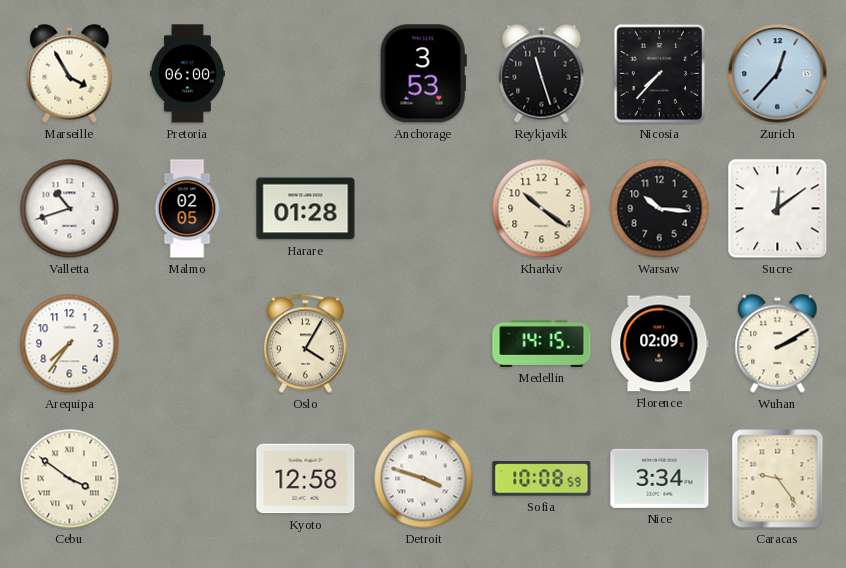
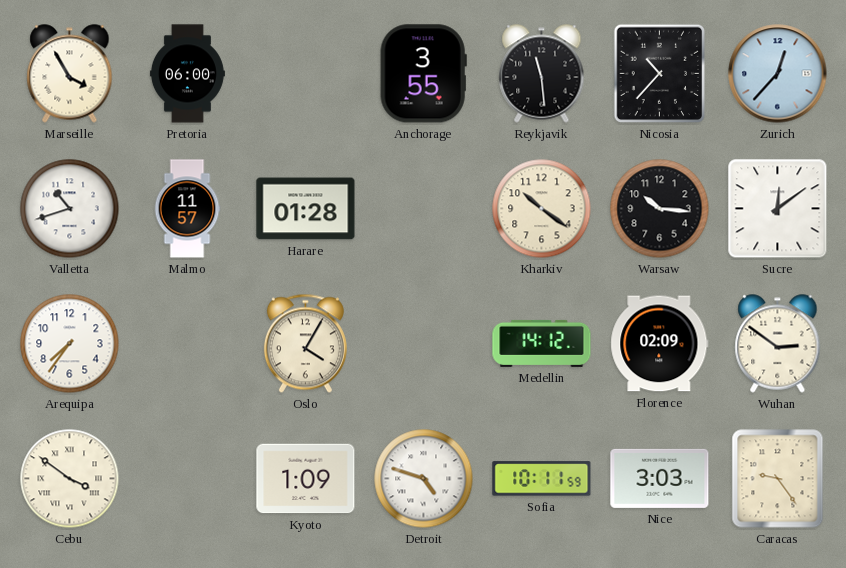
Anchorage: 3:53 -> 3:55
Reykjavik: 11:27 -> 11:29
Nicosia: 7:37 -> 10:37
Malmo: 02:05 -> 11:57
Medellin: 14:15 -> 14:12
Wuhan: 2:10 -> 2:51
Kyoto: 12:58 -> 1:09
Detroit: 3:48 -> 4:48
Sofia: 10:08 -> 10:11
Nice: 3:34 -> 3:03
